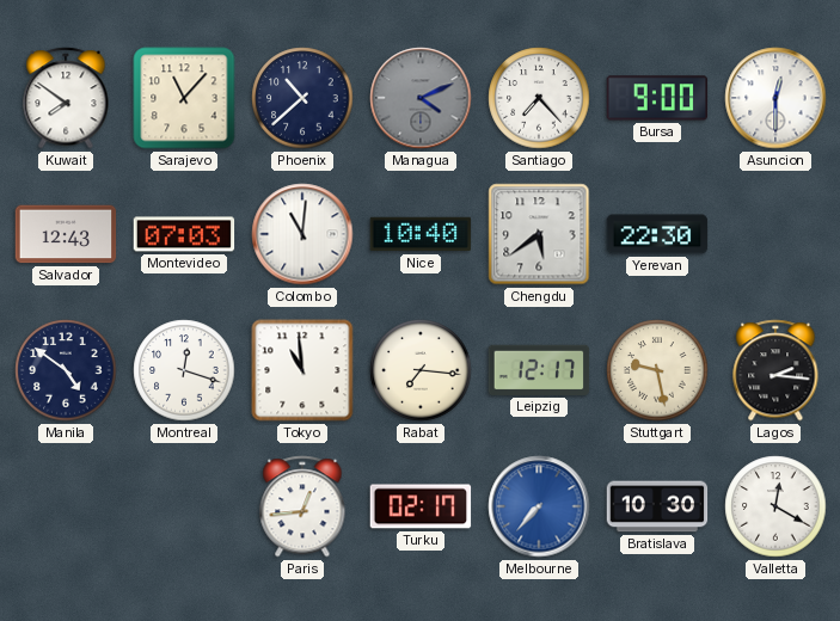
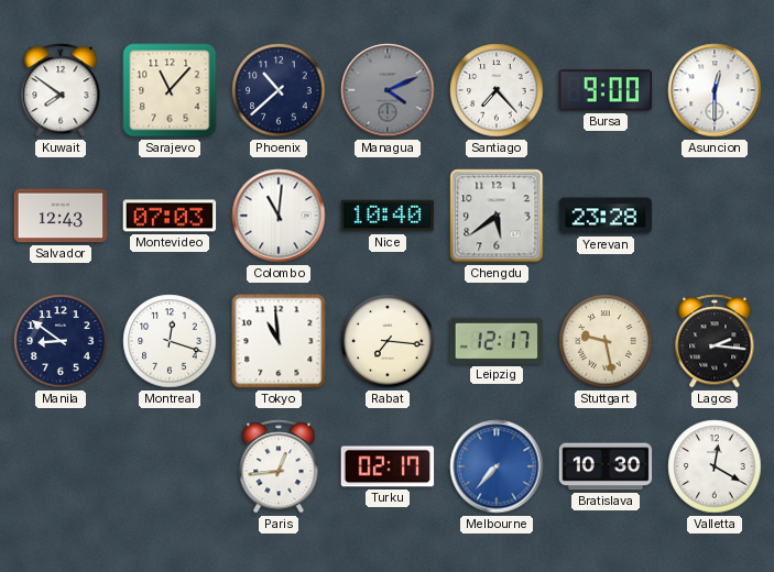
Yerevan: 22:30 -> 23:28
Manila: 4:51 -> 8:51
